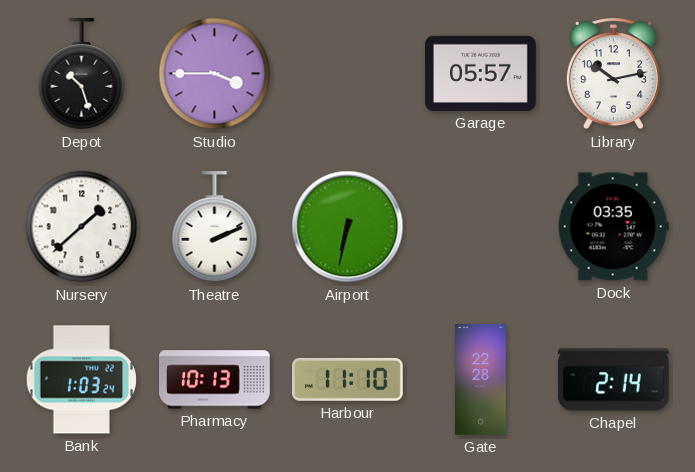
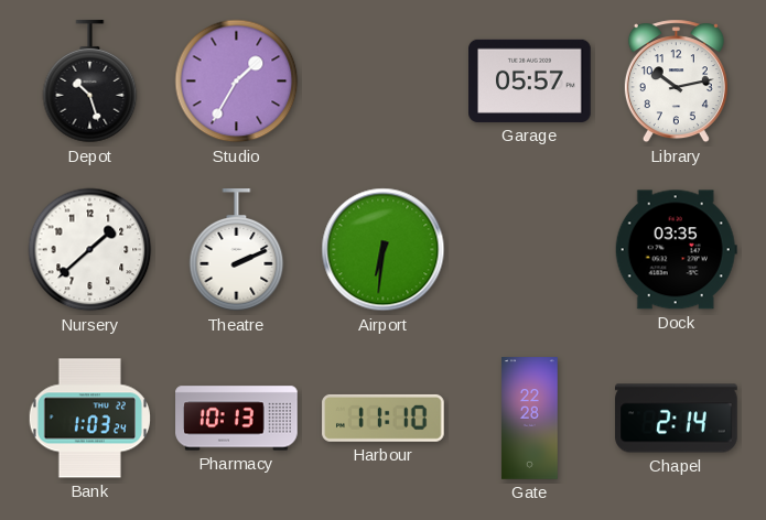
Studio: 3:45 -> 1:35
Airport: 6:32 -> 6:31
